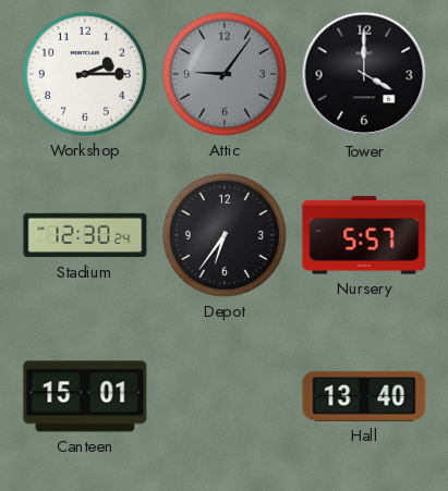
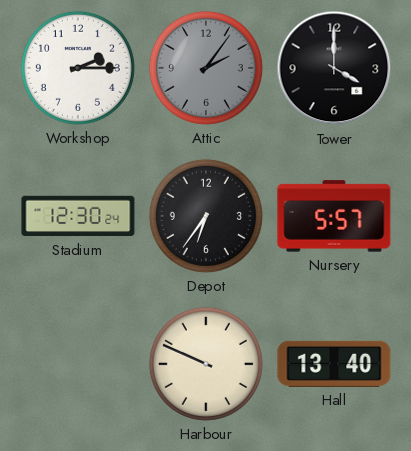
Attic: 9:06 -> 2:06
Canteen: 15:01 -> none
Harbour: none -> 9:49
